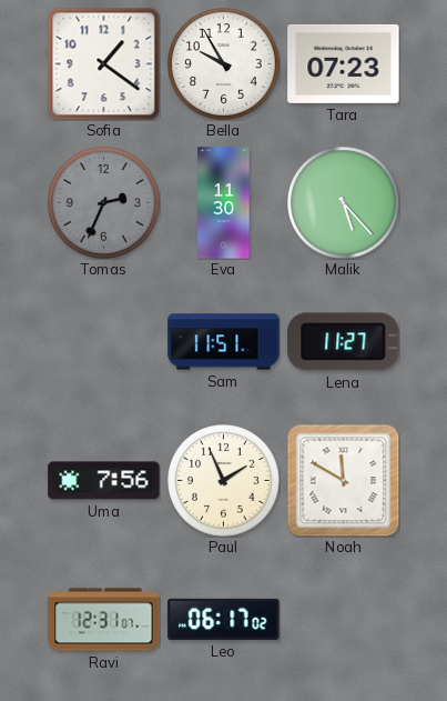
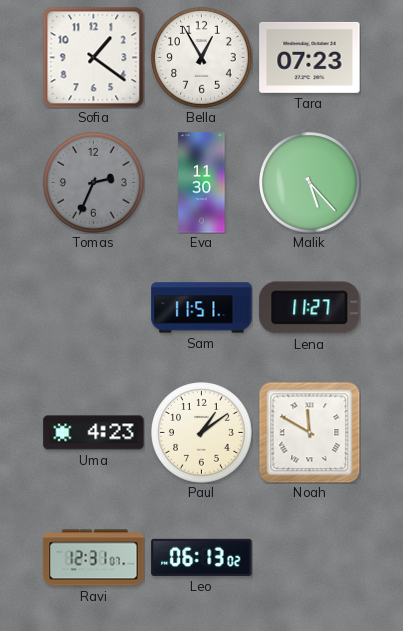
Bella: 9:55 -> 12:55
Uma: 7:56 -> 4:23
Paul: 1:56 -> 1:09
Leo: 06:17 -> 06:13
